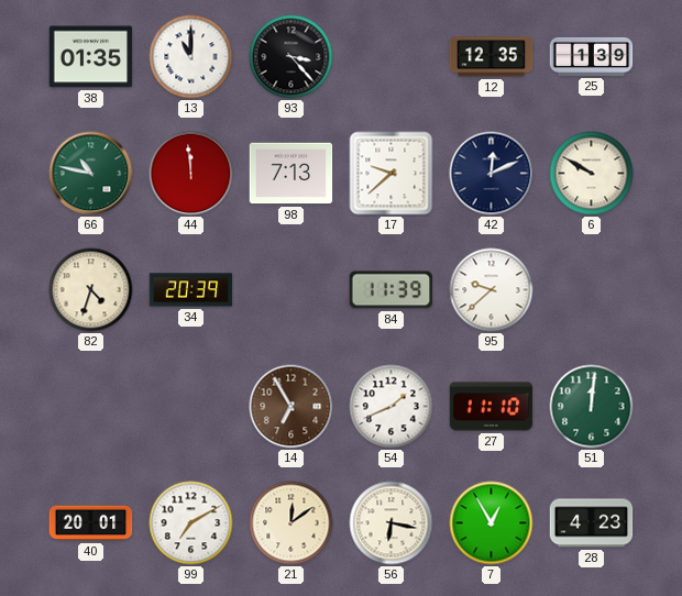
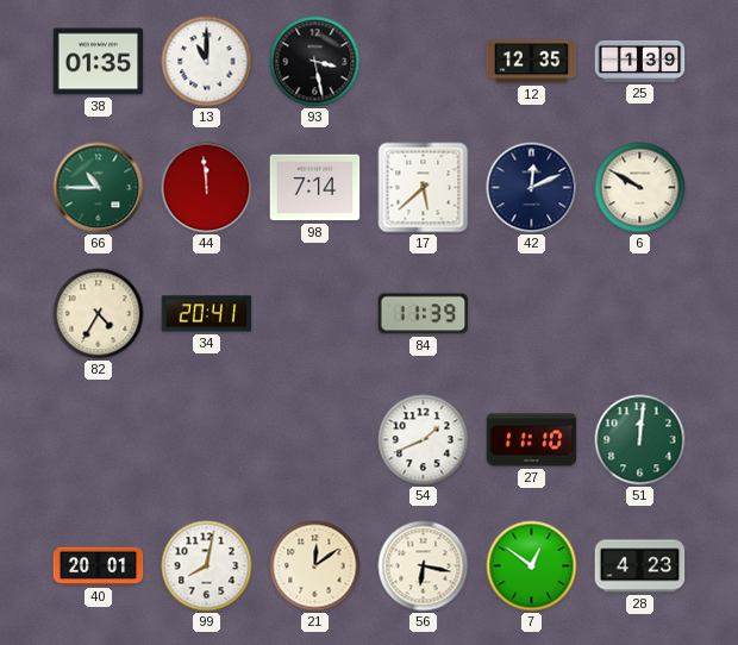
93: 3:23 -> 3:28
66: 10:47 -> 10:45
98: 7:13 -> 7:14
17: 9:38 -> 5:38
82: 4:33 -> 4:35
34: 20:39 -> 20:41
95: 9:38 -> none
14: 6:55 -> none
99: 7:10 -> 8:02
7: 12:55 -> 12:51
